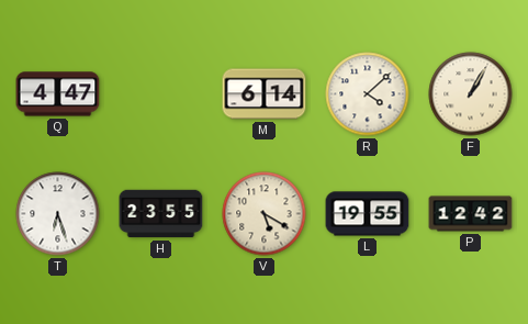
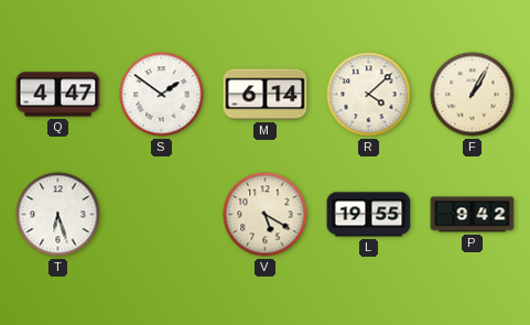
S: none -> 1:51
H: 23:55 -> none
P: 12:42 -> 9:42
